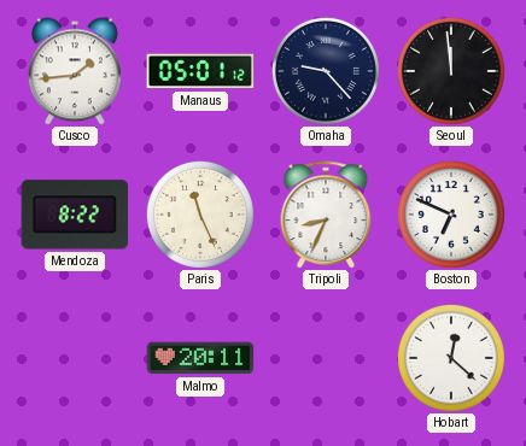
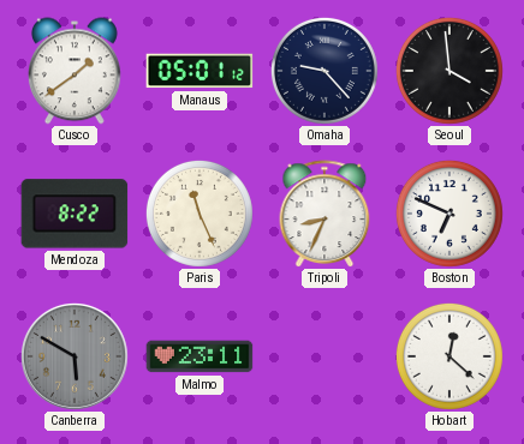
Cusco: 1:44 -> 1:39
Seoul: 11:59 -> 3:59
Canberra: none -> 5:50
Malmo: 20:11 -> 23:11
